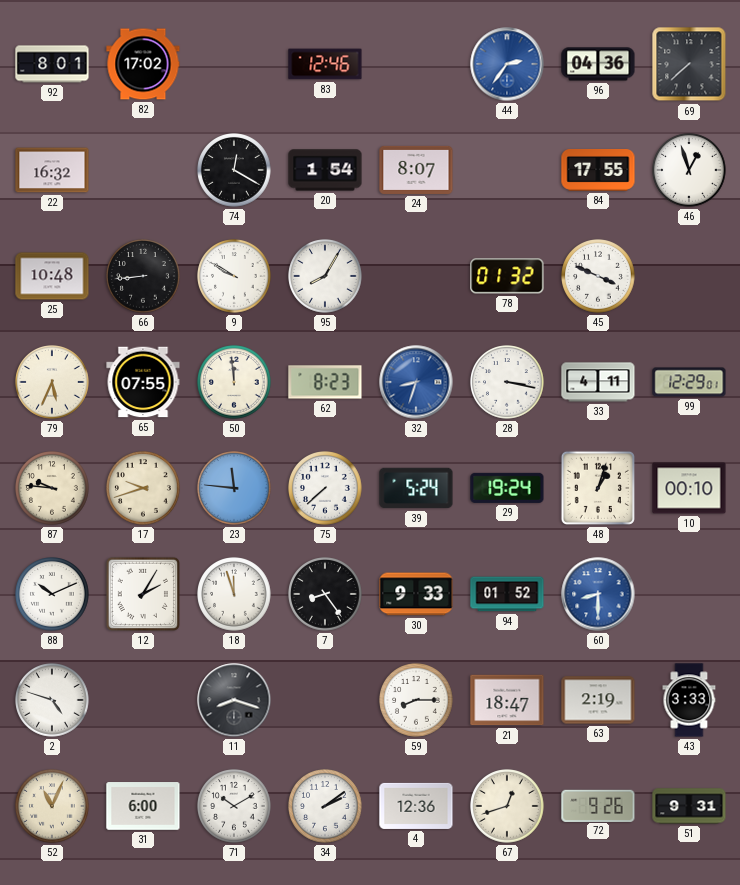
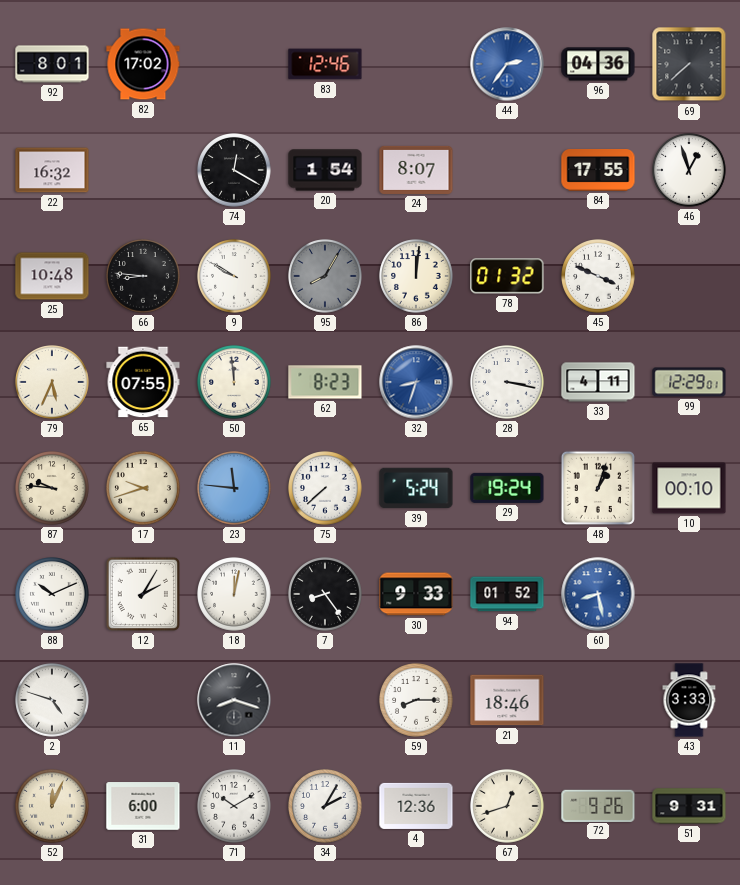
66: 8:44 -> 8:46
95 dial: white -> grey
86: none -> 12:01
18: 11:57 -> 12:02
60: 8:30 -> 8:28
21: 18:47 -> 18:46
63: 2:19 -> none
52: 11:04 -> 12:04
34: 2:09 -> 2:05
